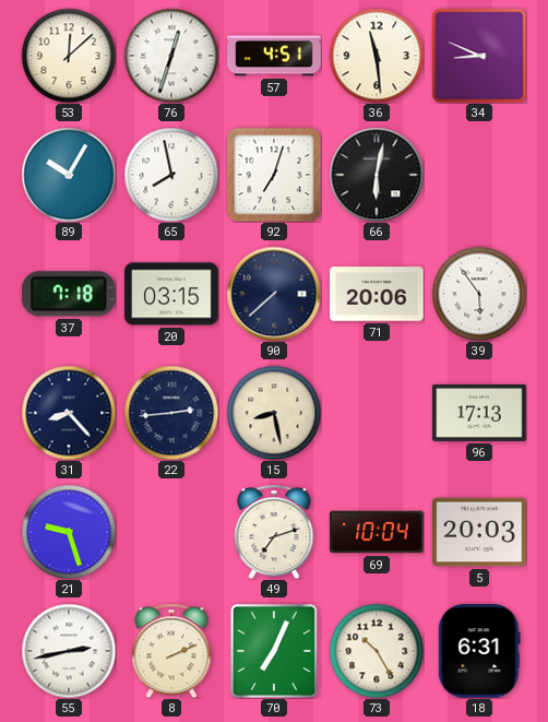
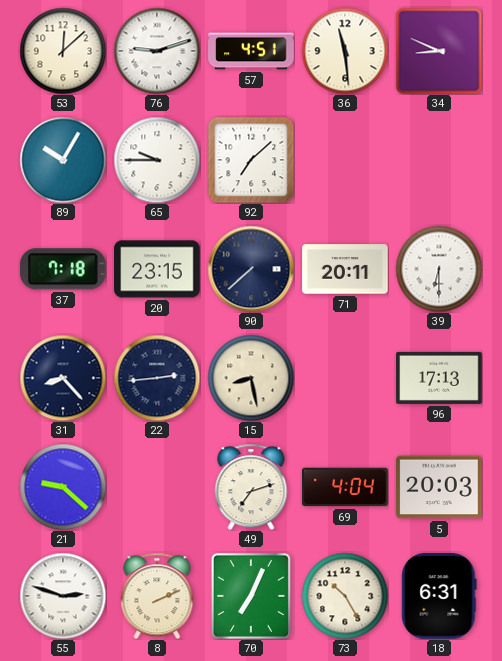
76: 12:33 -> 9:12
65: 7:58 -> 9:45
92: 7:03 -> 7:08
66: 6:02 -> none
20: 03:15 -> 23:15
71: 20:06 -> 20:11
39: 5:54 -> 6:30
21: 9:27 -> 9:22
69: 10:04 -> 4:04
55: 2:43 -> 2:48
